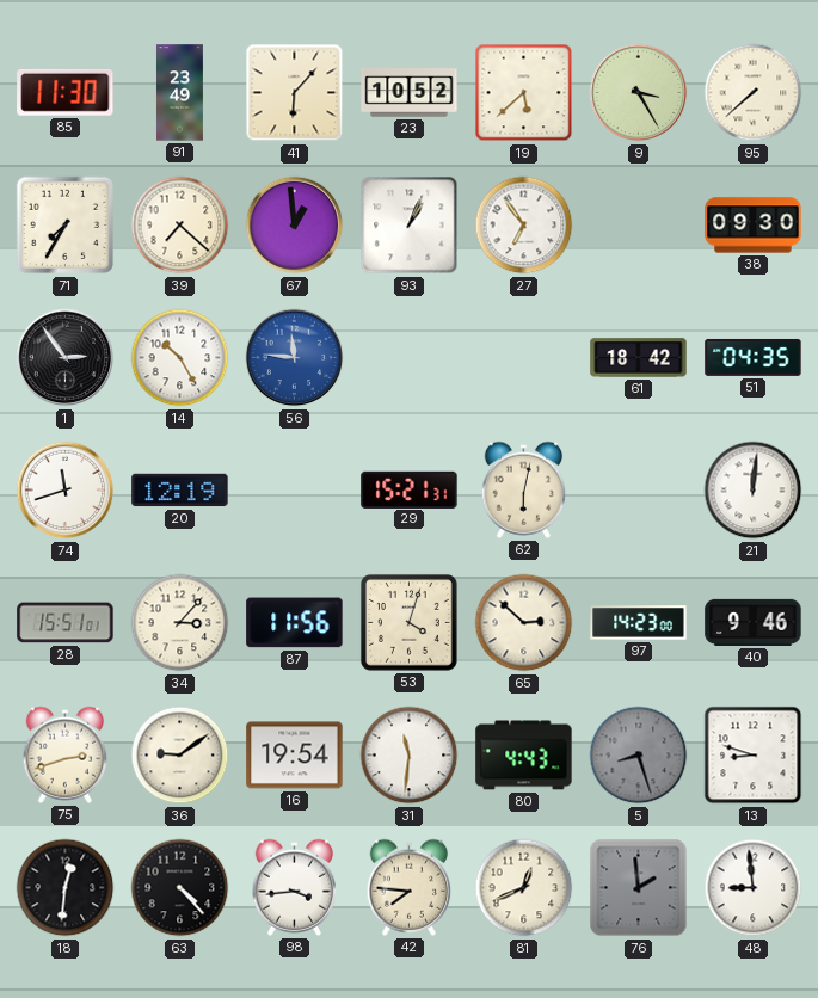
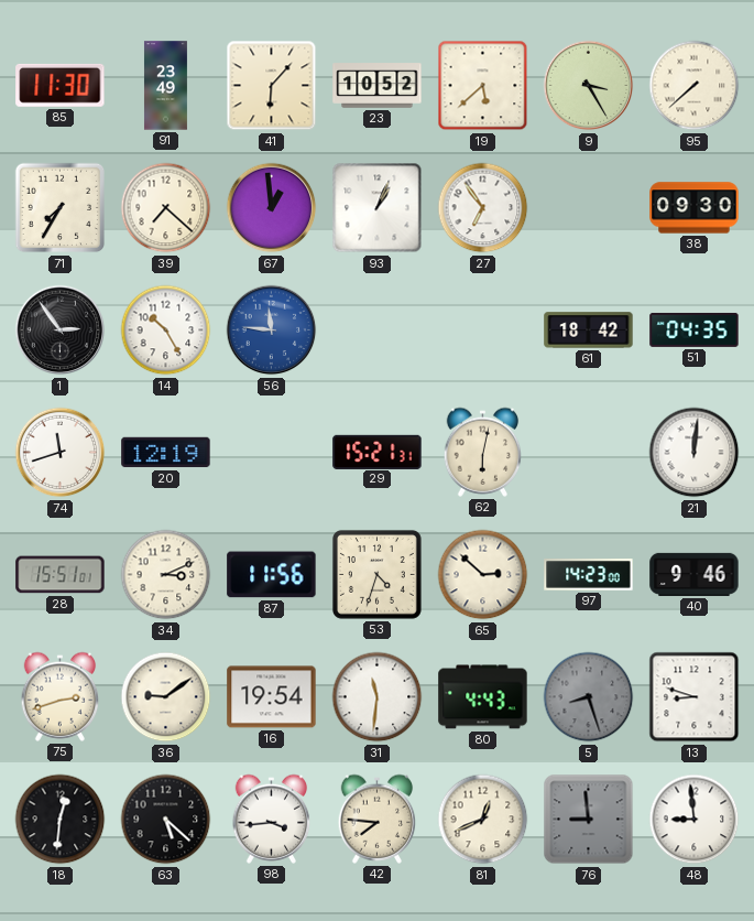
34: 3:07 -> 3:11
53: 4:03 -> 4:33
63: 4:23 -> 5:22
76: 1:59 -> 8:59
